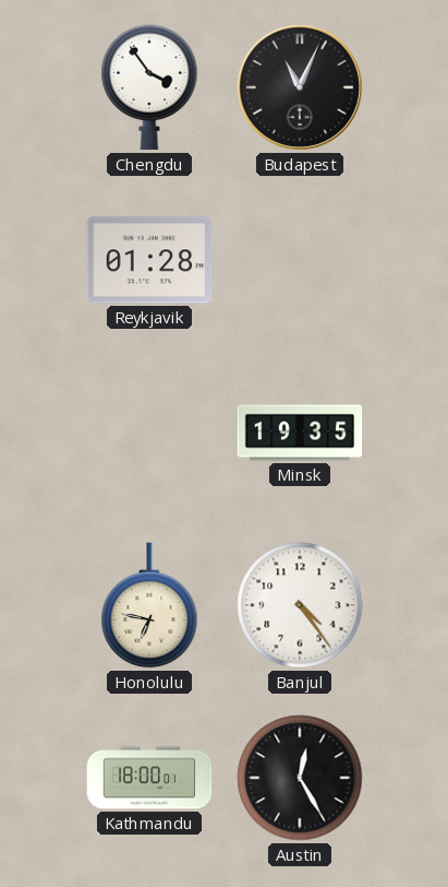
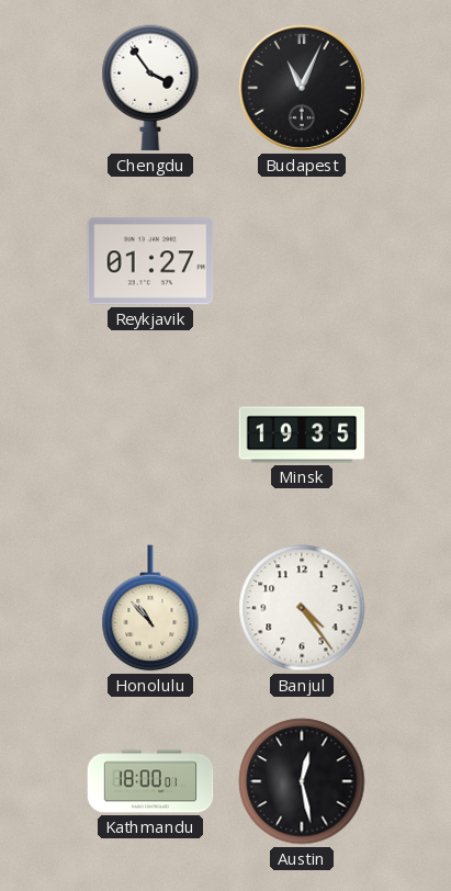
Reykjavik: 01:28 -> 01:27
Honolulu: 6:47 -> 10:53
Austin: 12:25 -> 12:28
